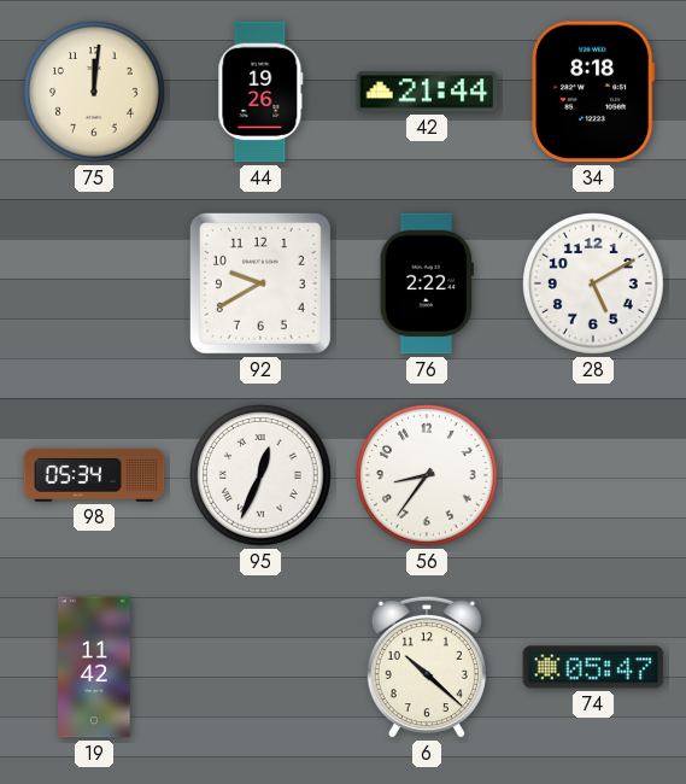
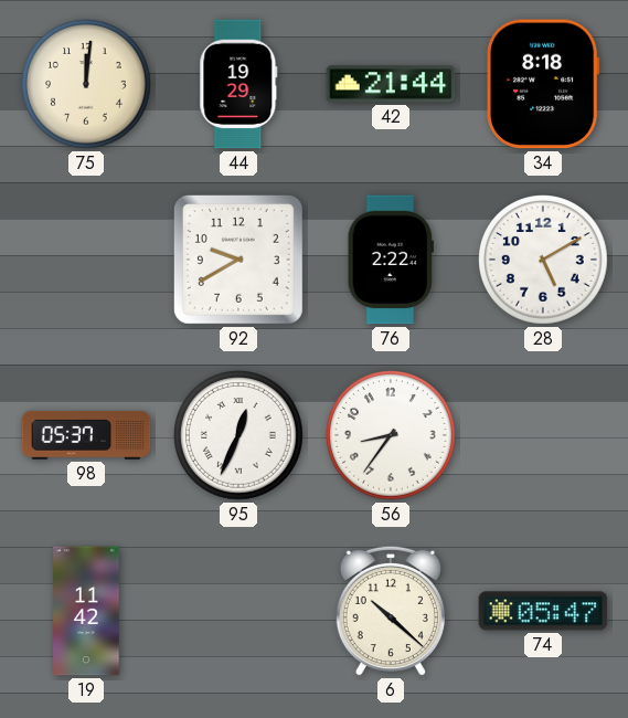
44: 19:26 -> 19:29
98: 05:34 -> 05:37
